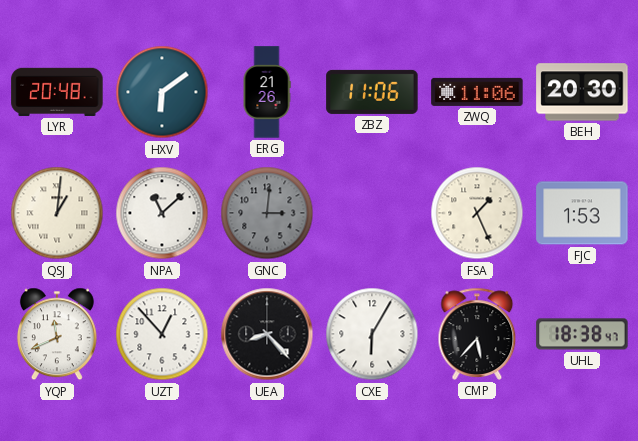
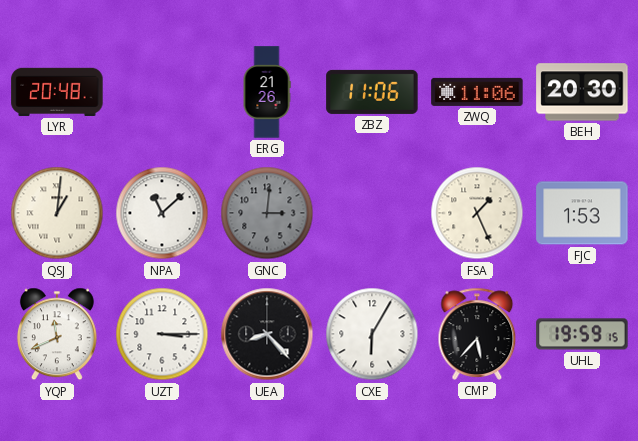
HXV: 6:09 -> none
UZT: 12:53 -> 3:15
UHL: 18:38 -> 19:59
